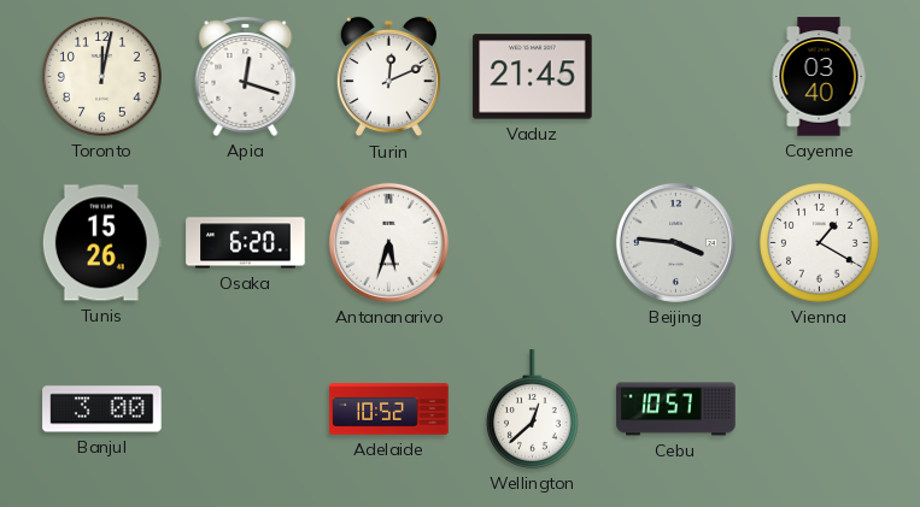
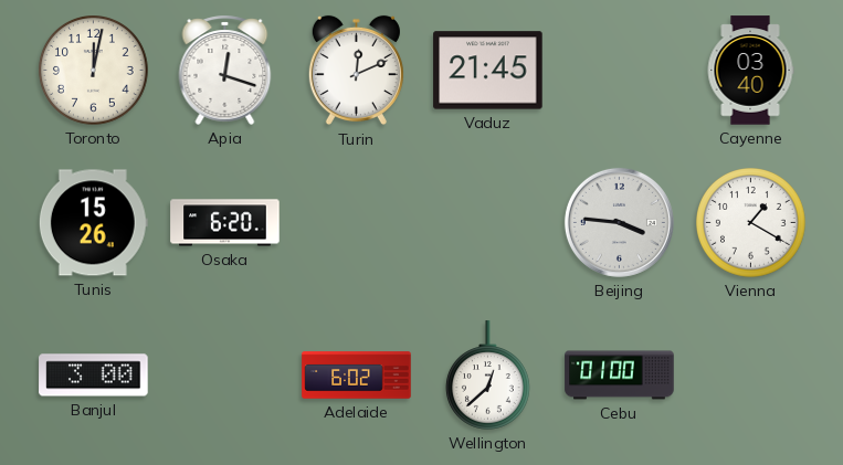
Antananarivo: 5:33 -> none
Adelaide: 10:52 -> 6:02
Cebu: 10:57 -> 01:00
